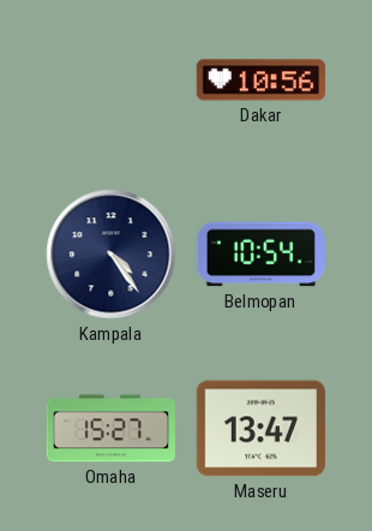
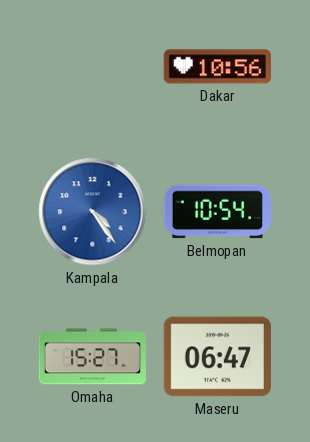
Kampala dial: navy -> blue
Maseru: 13:47 -> 06:47
